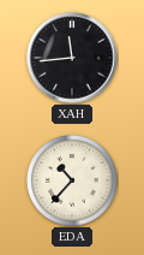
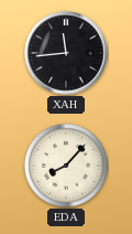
EDA: 10:37 -> 8:07
